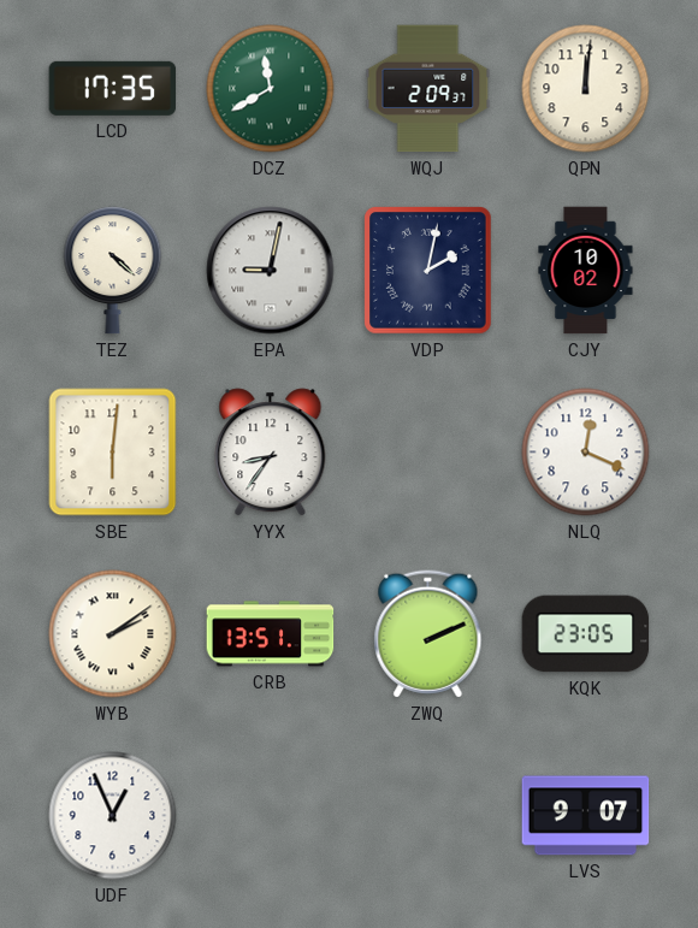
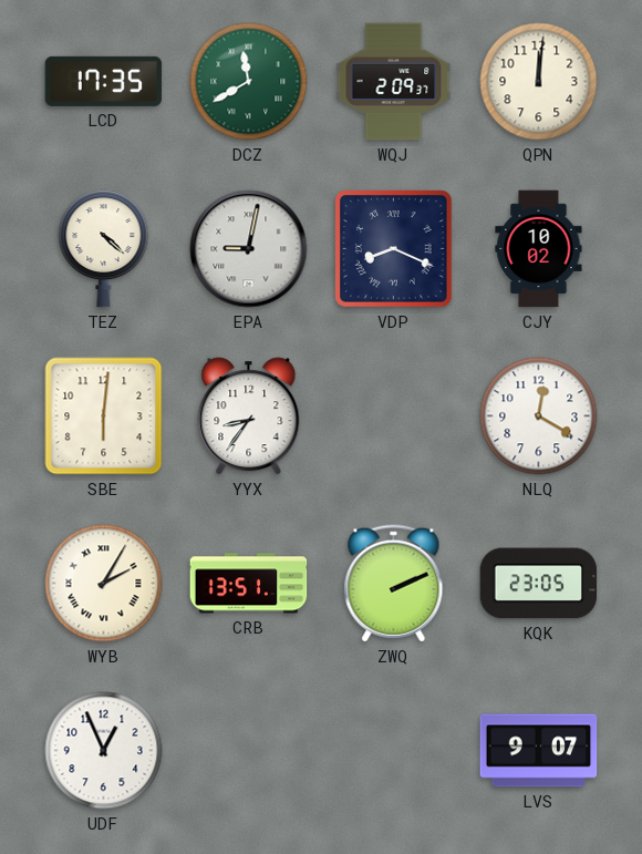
VDP: 2:02 -> 8:19
NLQ: 12:19 -> 12:20
WYB: 2:09 -> 2:05
